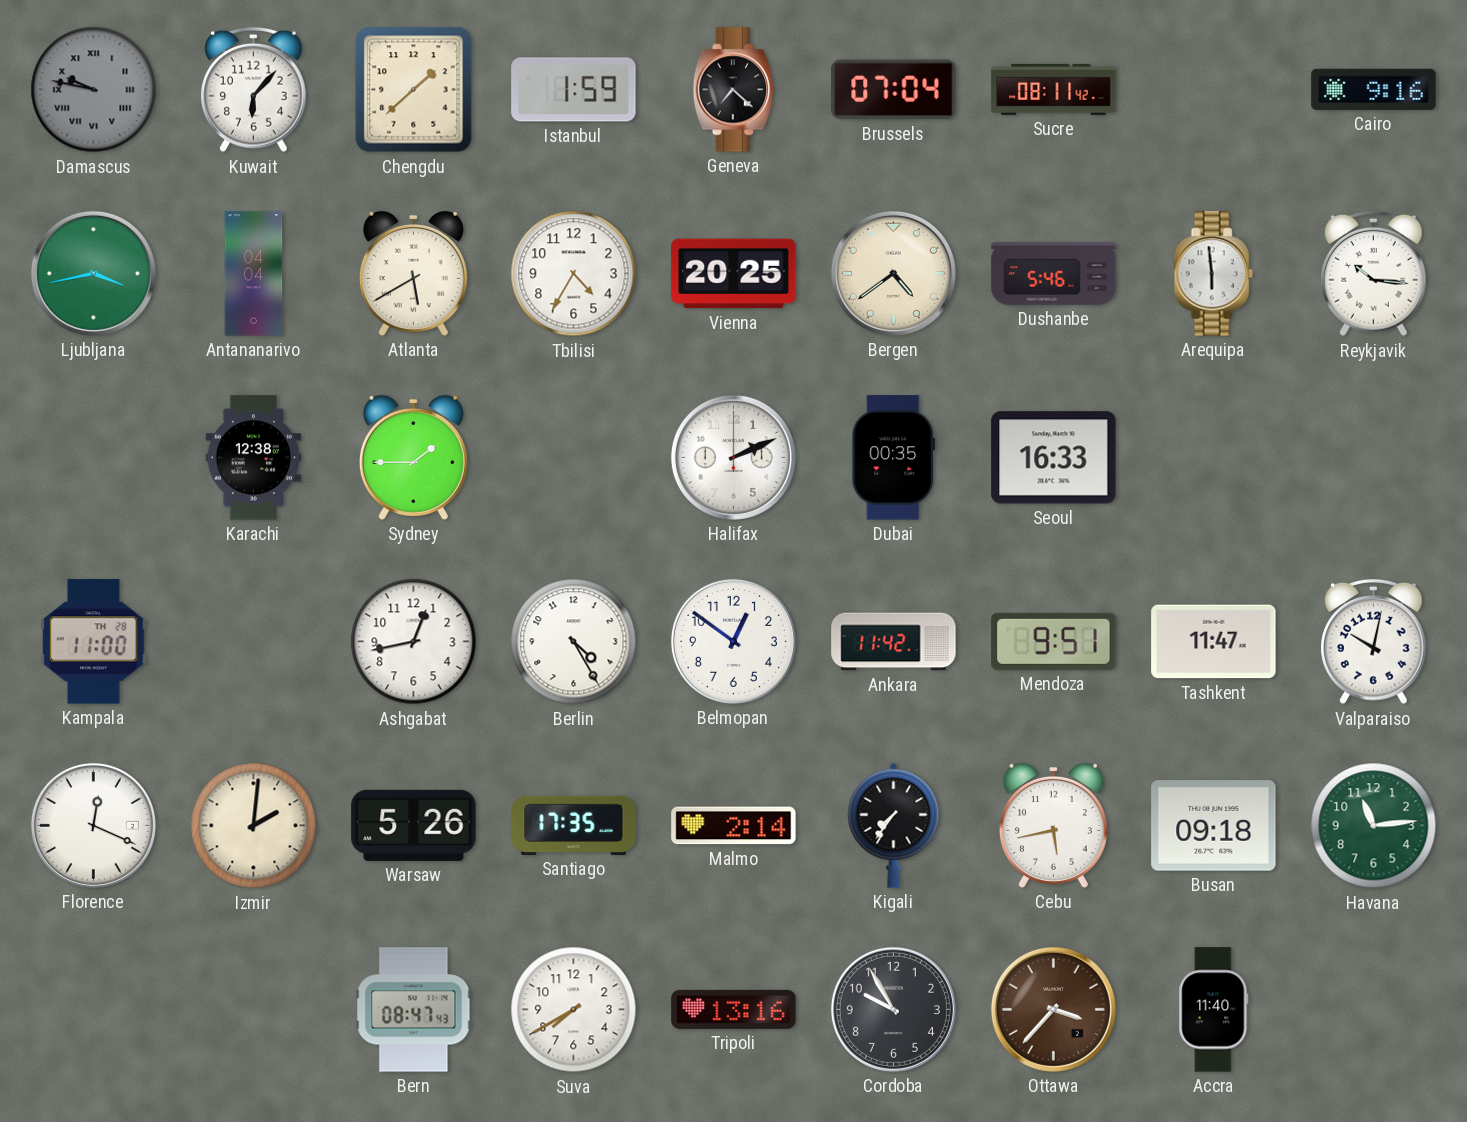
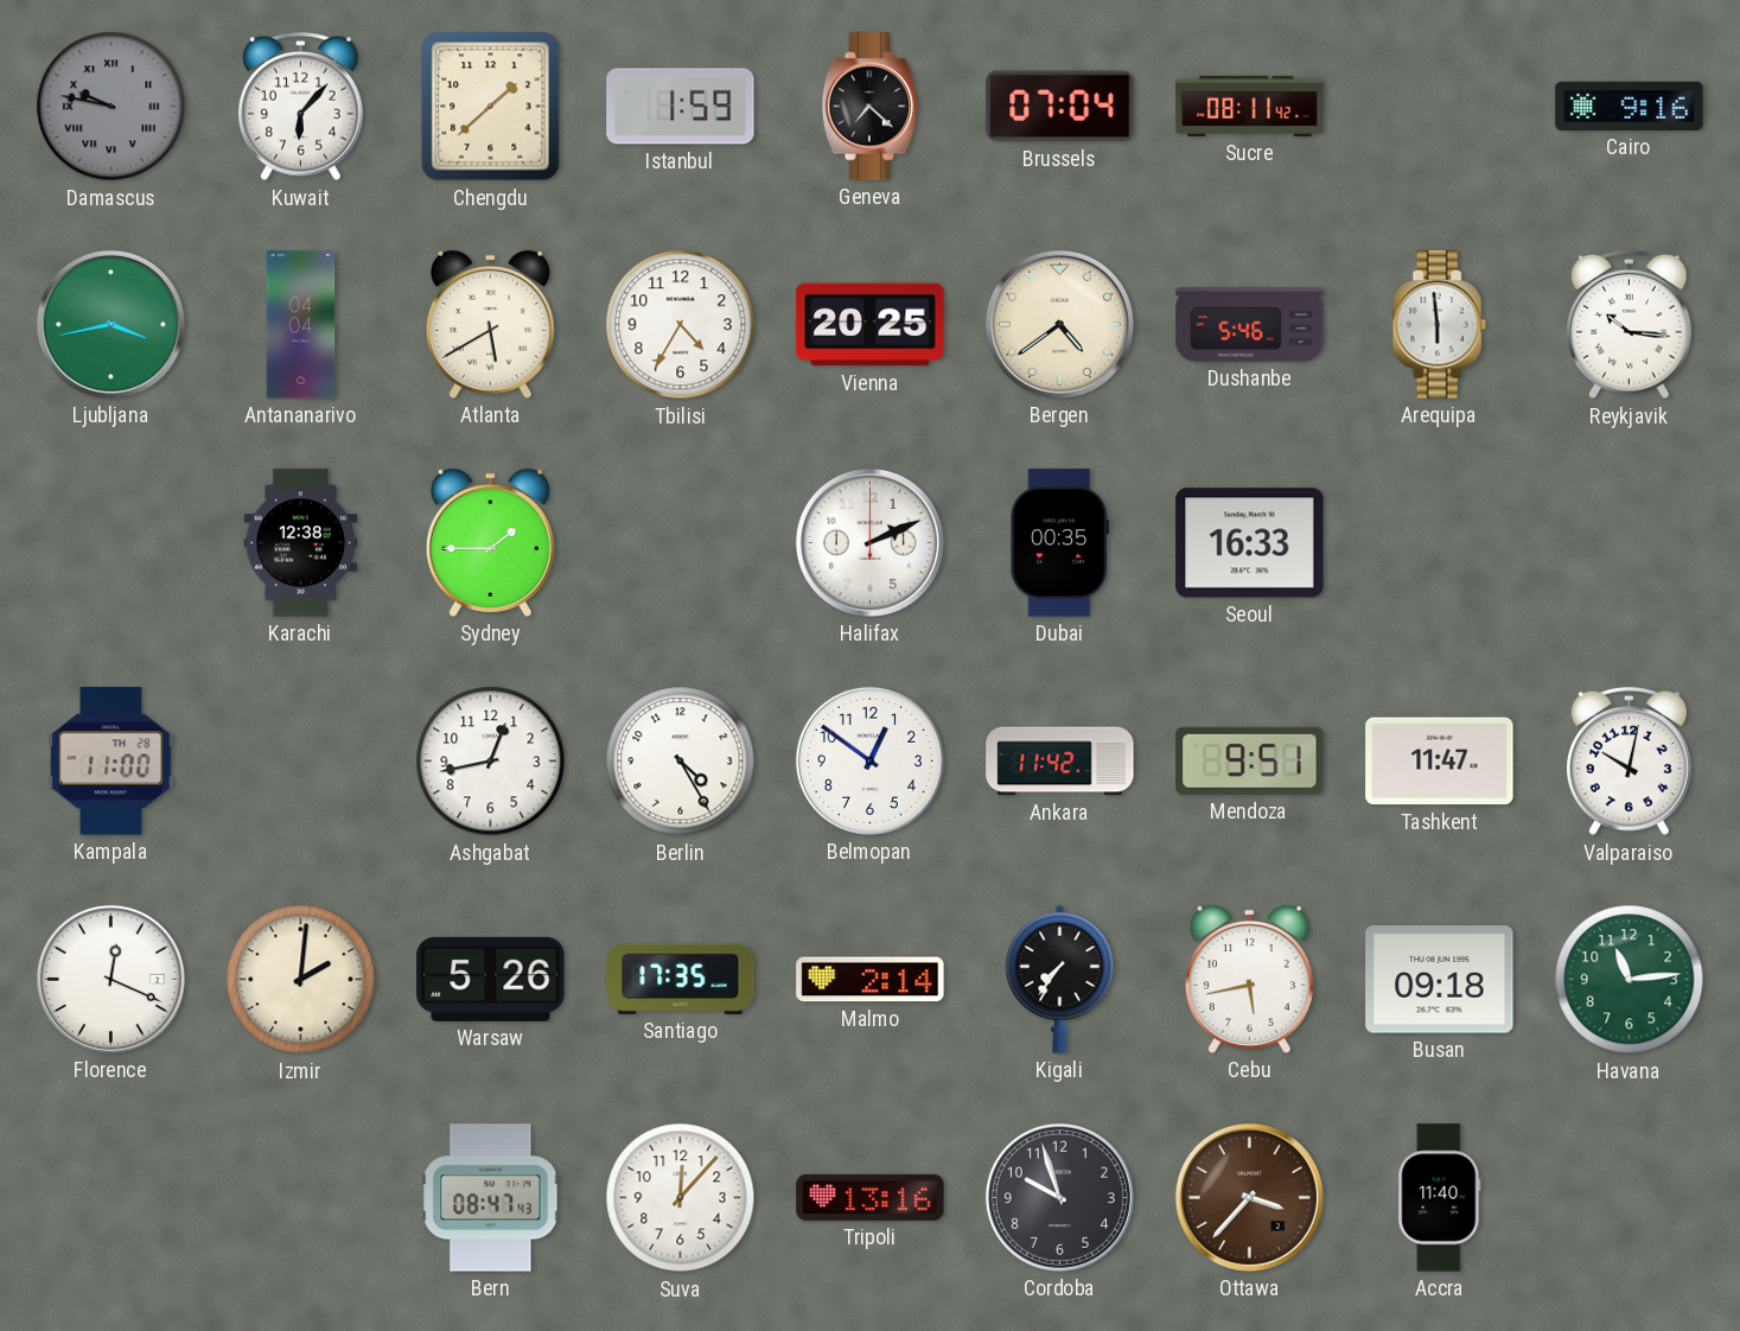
Suva: 7:40 -> 12:07
Cordoba: 9:55 -> 9:57
